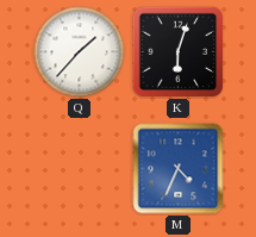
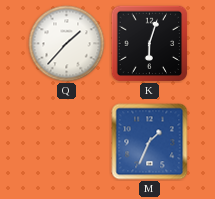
M: 4:34 -> 1:34
